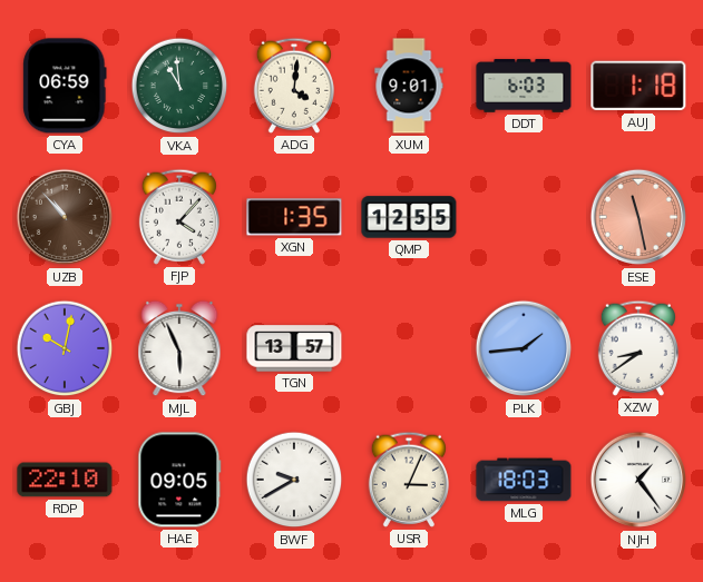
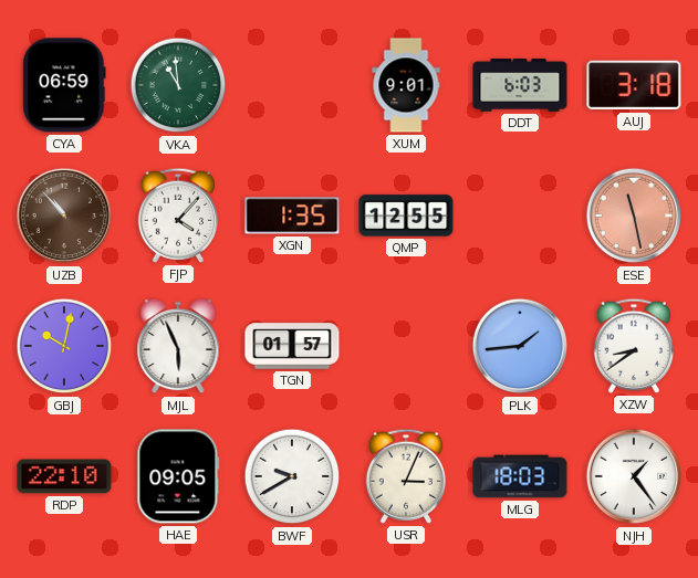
ADG: 4:01 -> none
AUJ: 1:18 -> 3:18
TGN: 13:57 -> 01:57
